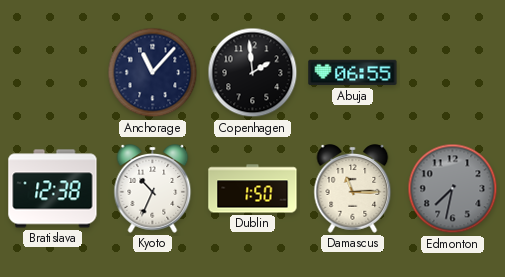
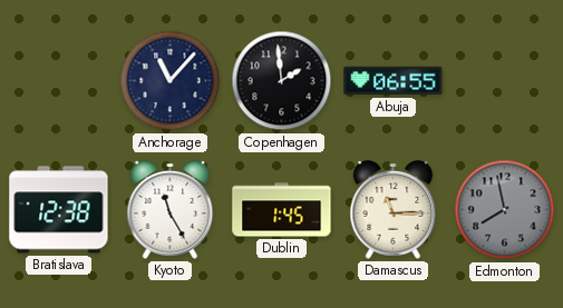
Kyoto: 10:34 -> 11:25
Dublin: 1:50 -> 1:45
Edmonton: 7:32 -> 7:58
